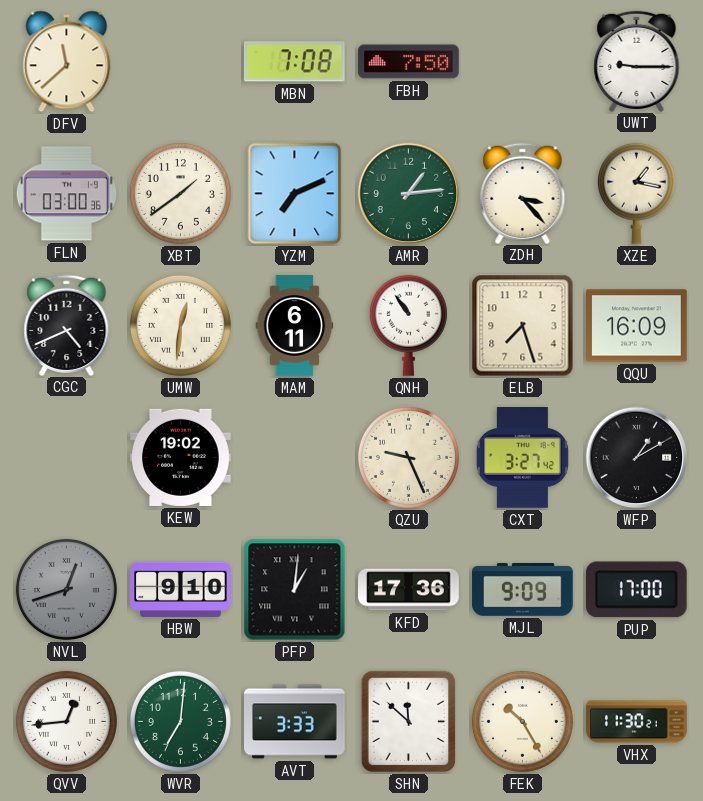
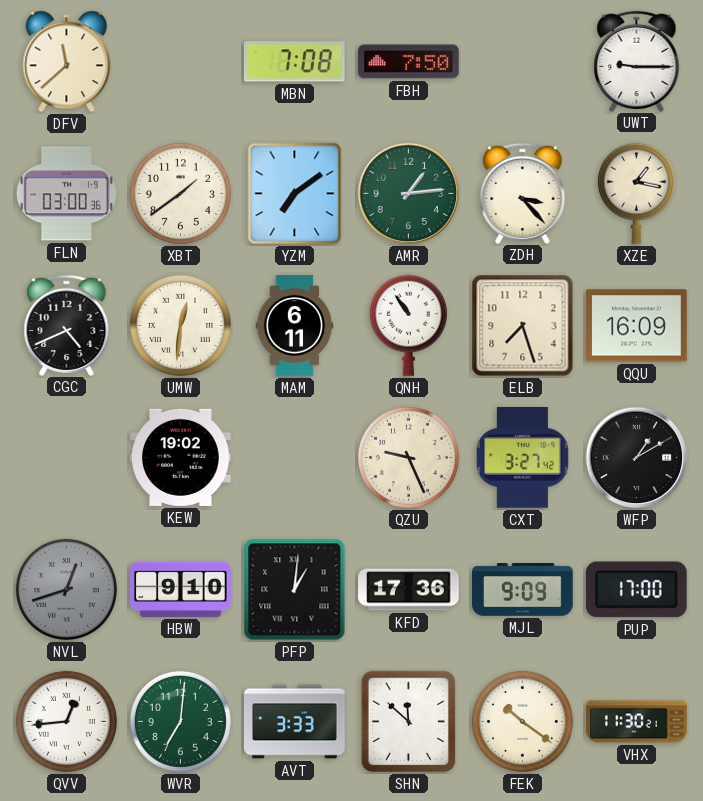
YZM: 7:11 -> 7:09
FEK: 10:25 -> 10:21
